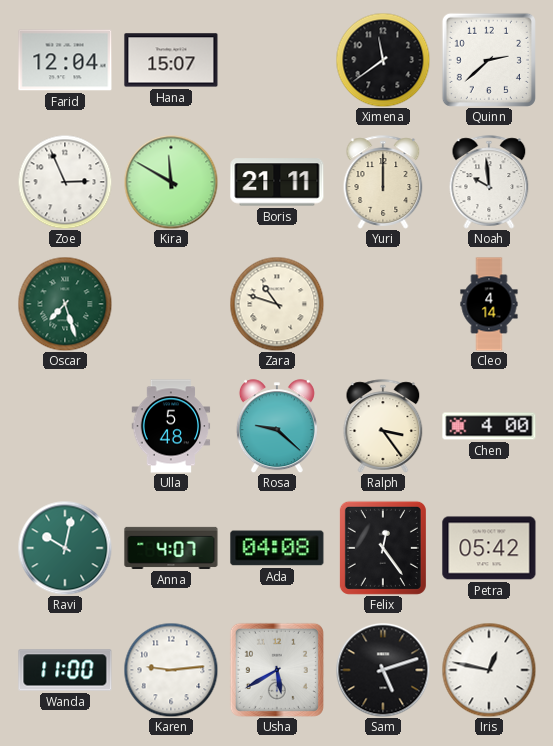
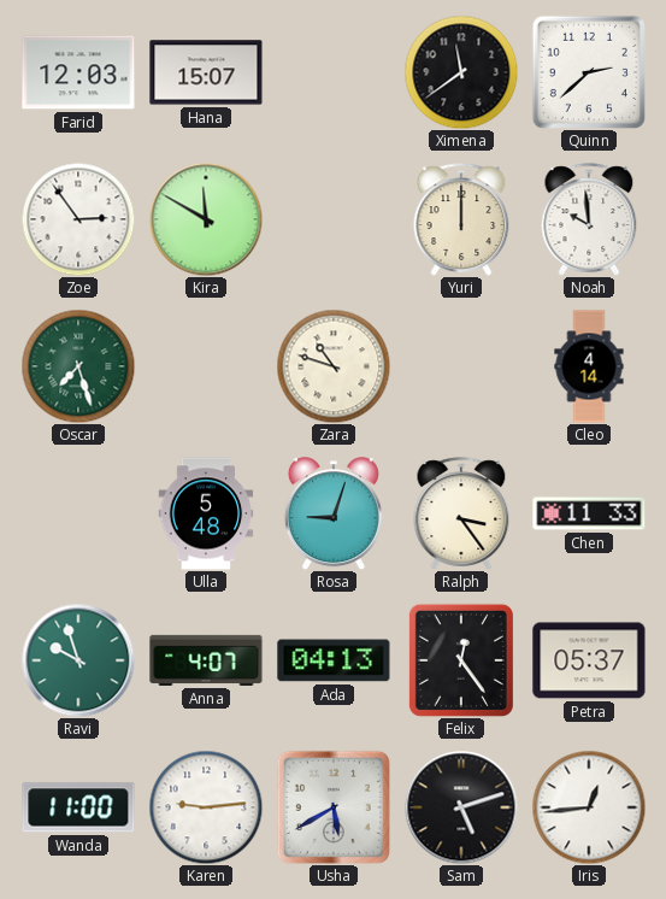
Farid: 12:04 -> 12:03
Zoe: 2:56 -> 2:54
Boris: 21:11 -> none
Rosa: 9:22 -> 9:03
Chen: 4:00 -> 11:33
Ravi: 10:02 -> 9:57
Ada: 04:08 -> 04:13
Petra: 05:42 -> 05:37
Iris: 12:47 -> 12:44
